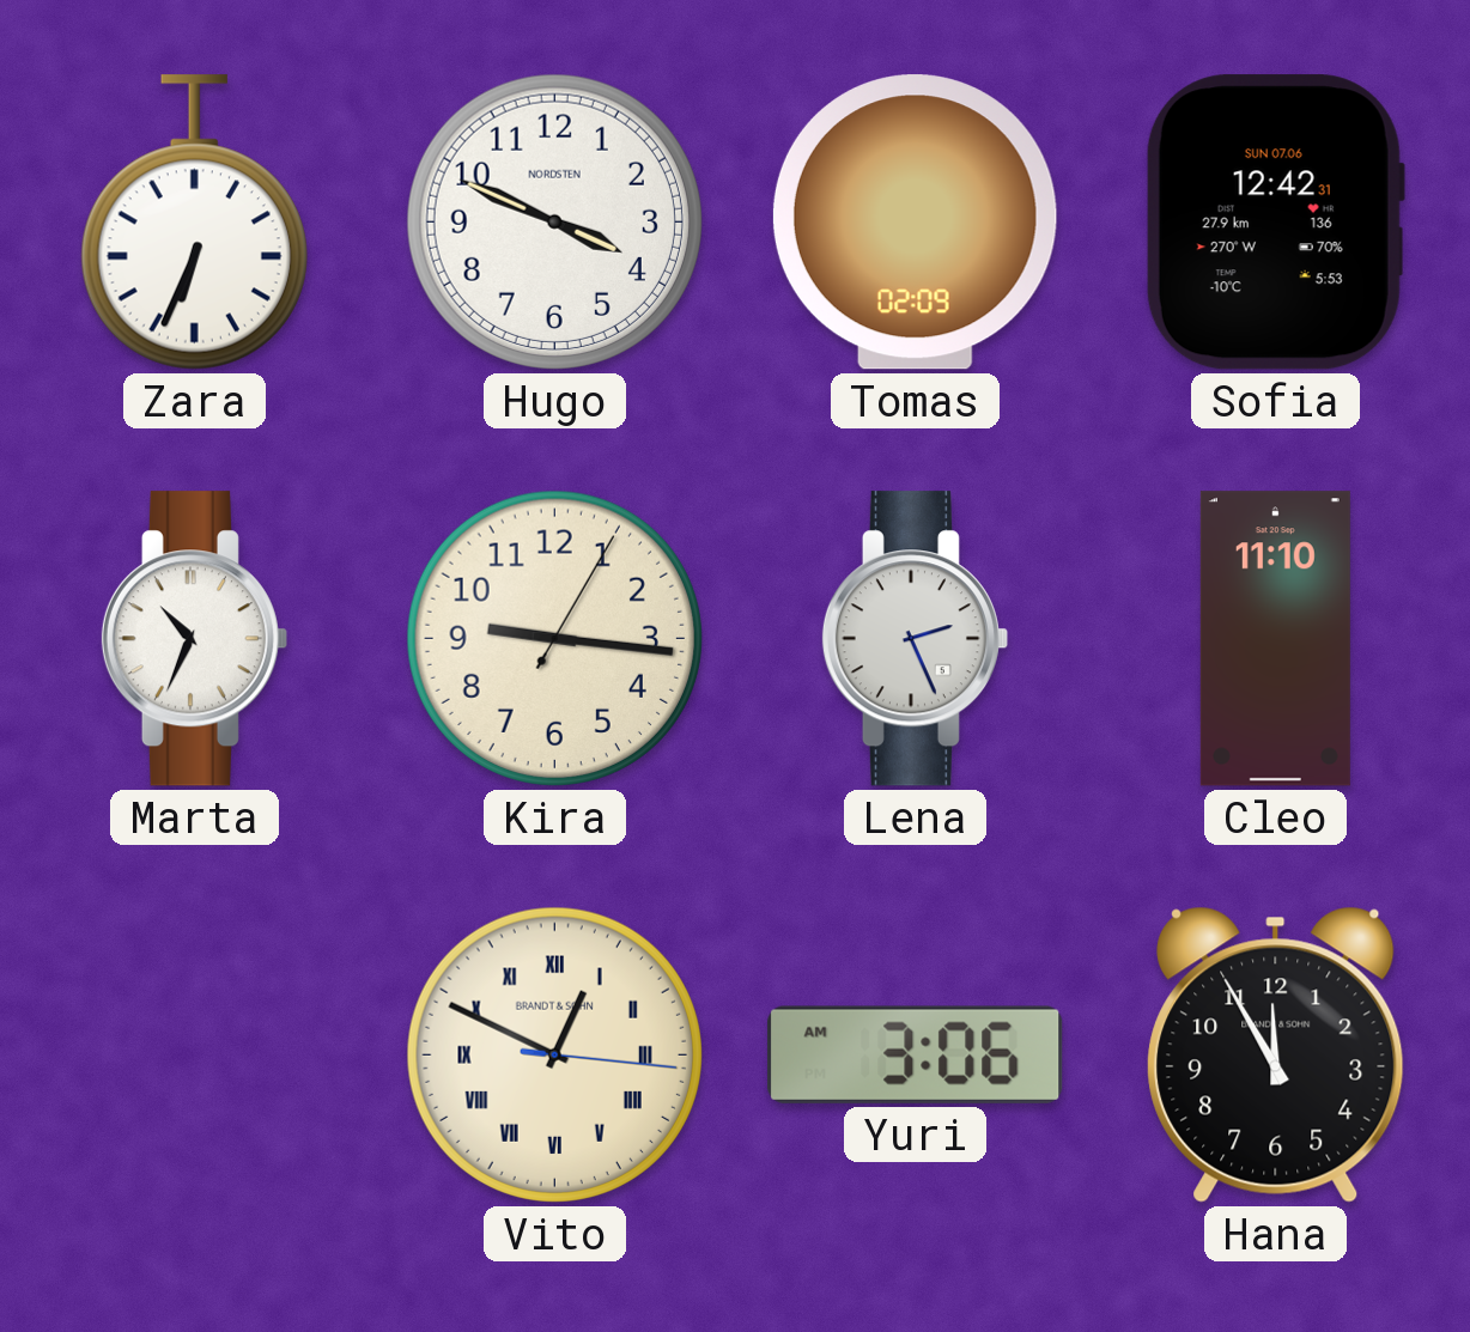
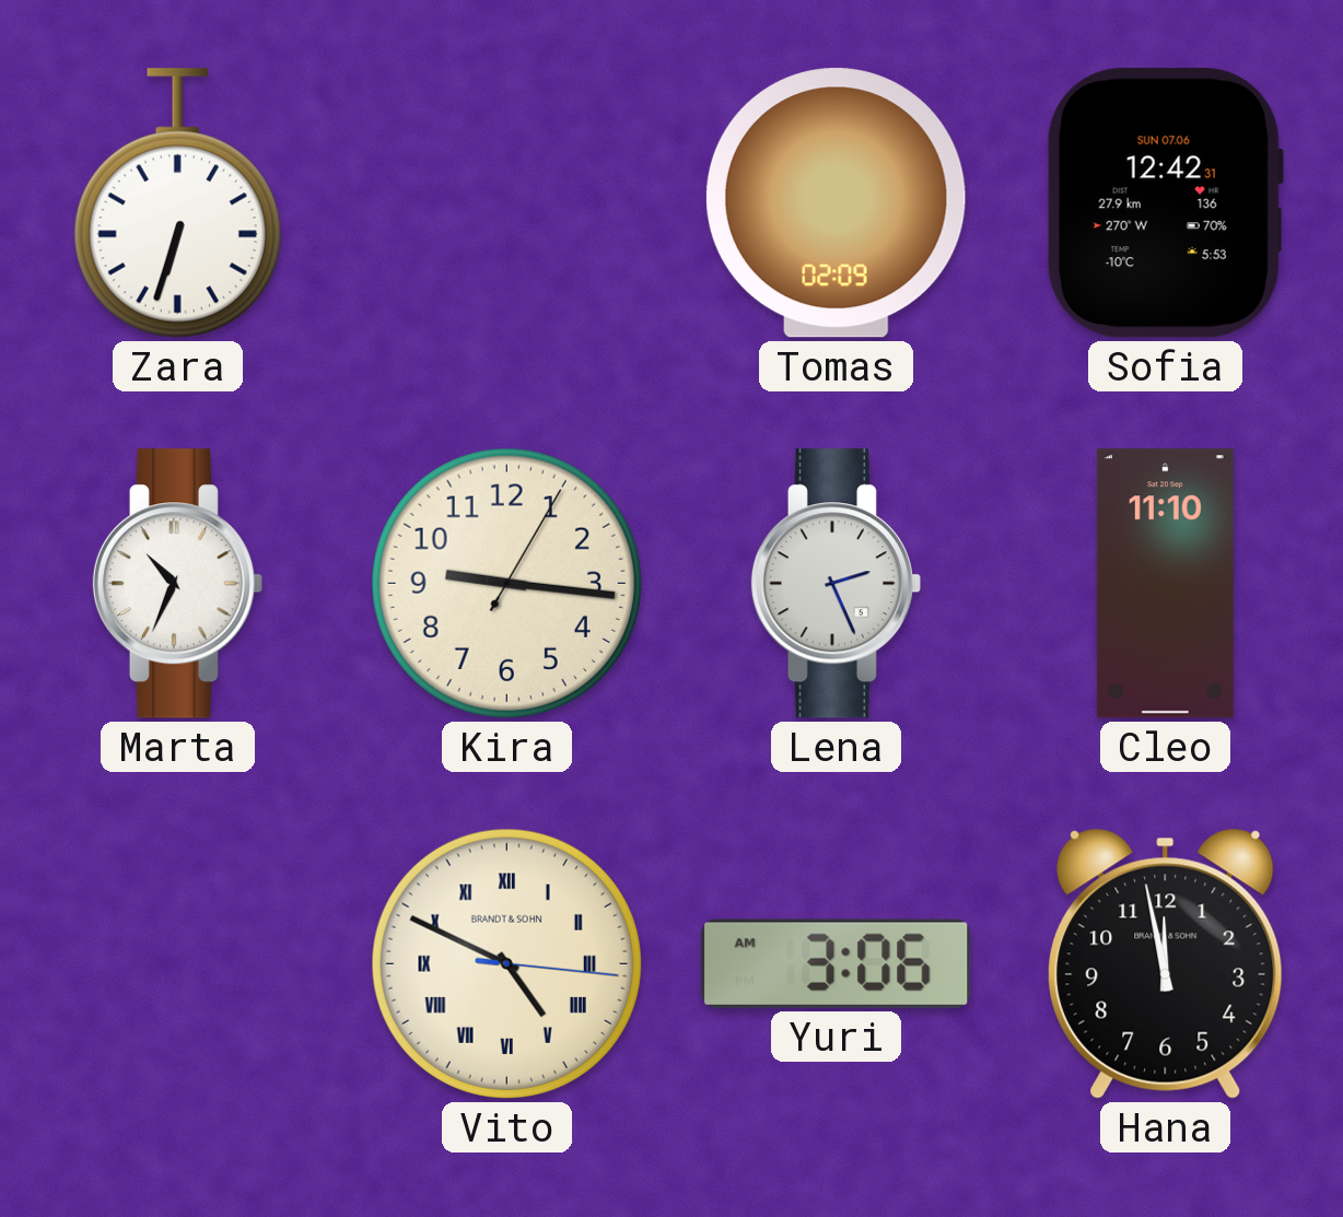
Zara: 6:34 -> 6:33
Hugo: 3:49 -> none
Vito: 12:49 -> 4:49
Hana: 11:55 -> 11:58
